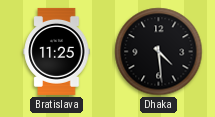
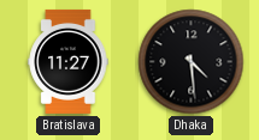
Bratislava: 11:25 -> 11:27
